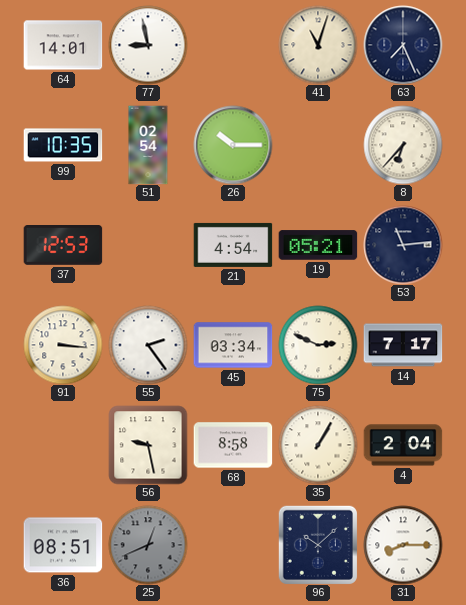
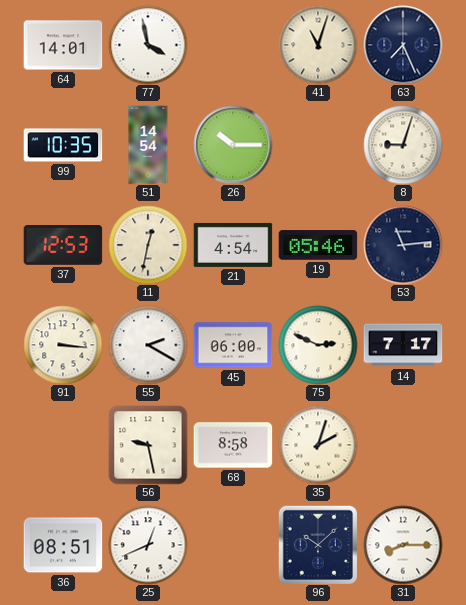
77: 8:58 -> 3:58
51: 02:54 -> 14:54
8: 6:37 -> 9:03
11: none -> 12:32
19: 05:21 -> 05:46
55: 2:24 -> 2:20
45: 03:34 -> 06:00
35: 1:05 -> 2:03
4: 2:04 -> none
25 dial: grey -> white
